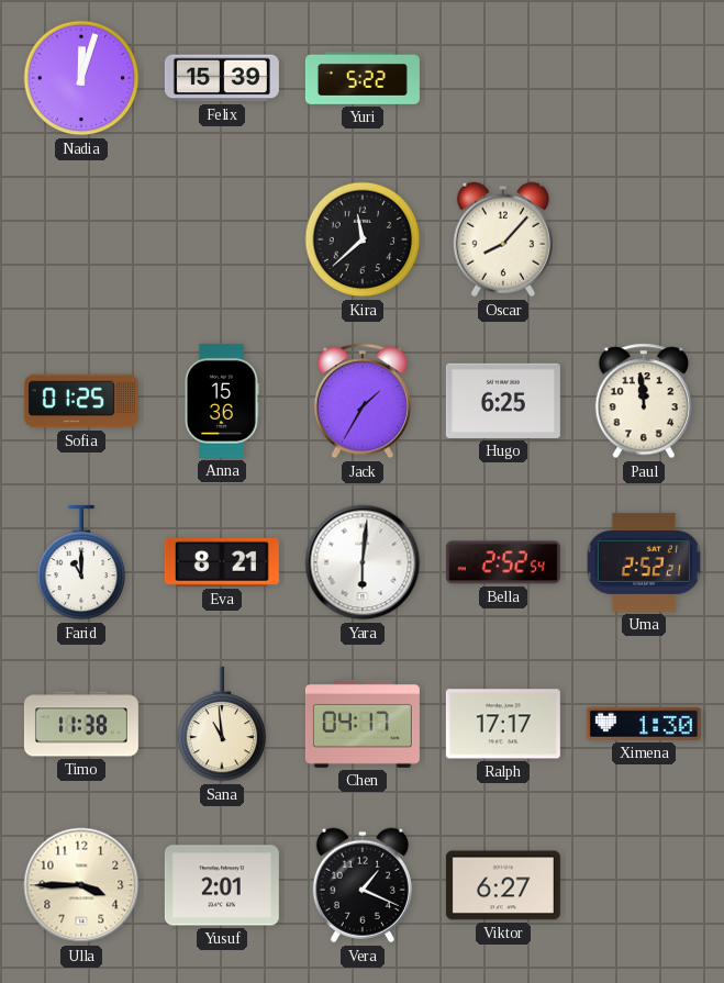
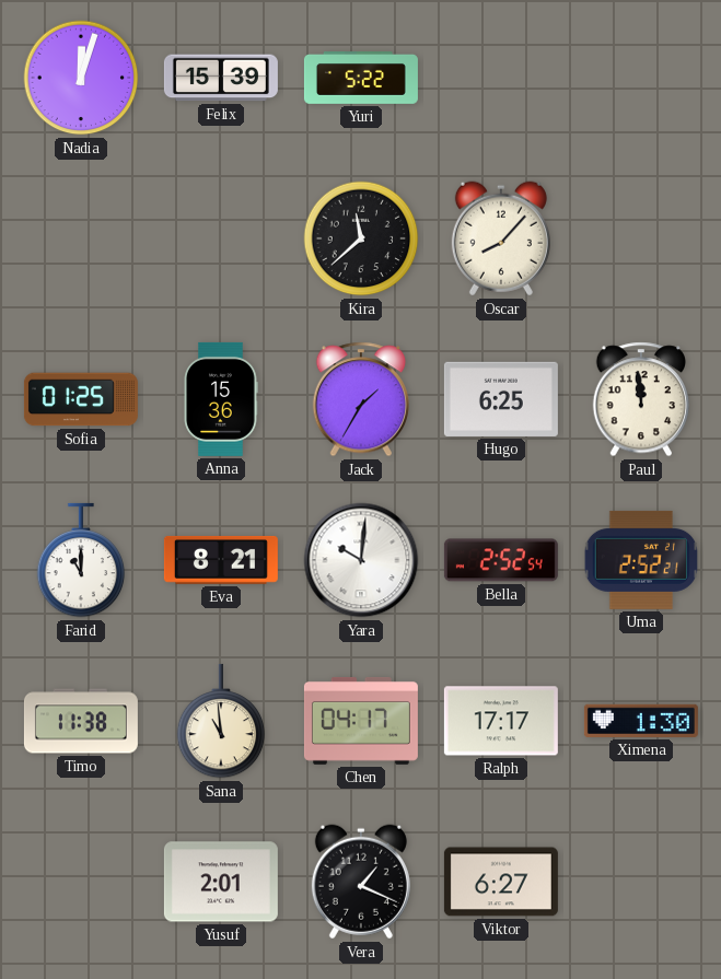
Yara: 6:01 -> 10:01
Ulla: 3:45 -> none
